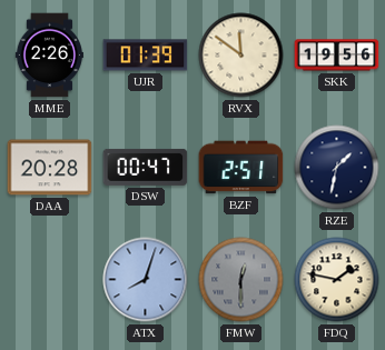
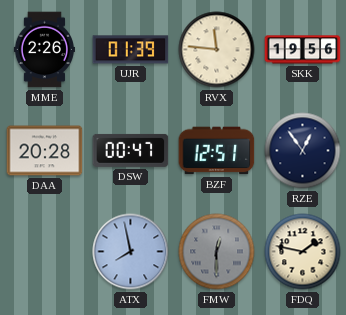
RVX: 11:51 -> 11:46
BZF: 2:51 -> 12:51
RZE: 1:32 -> 12:54
ATX: 8:03 -> 7:58
